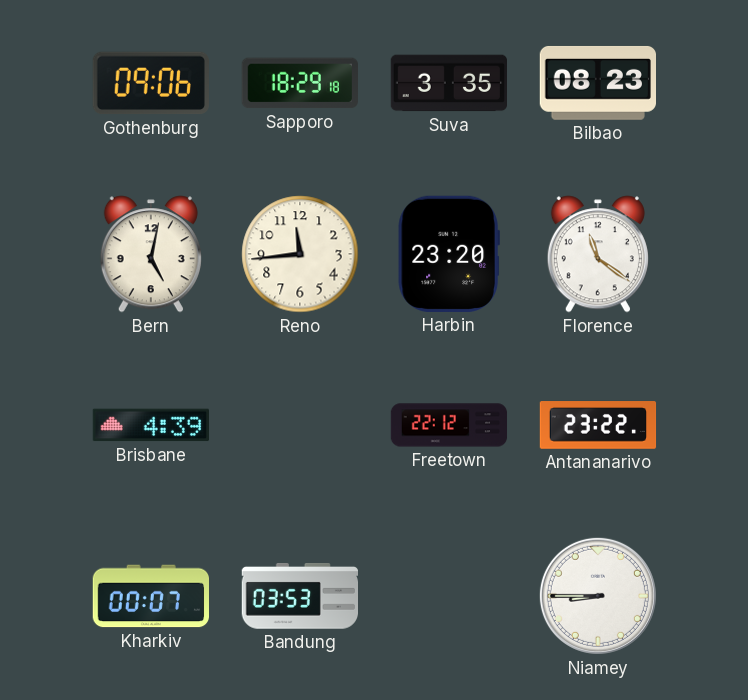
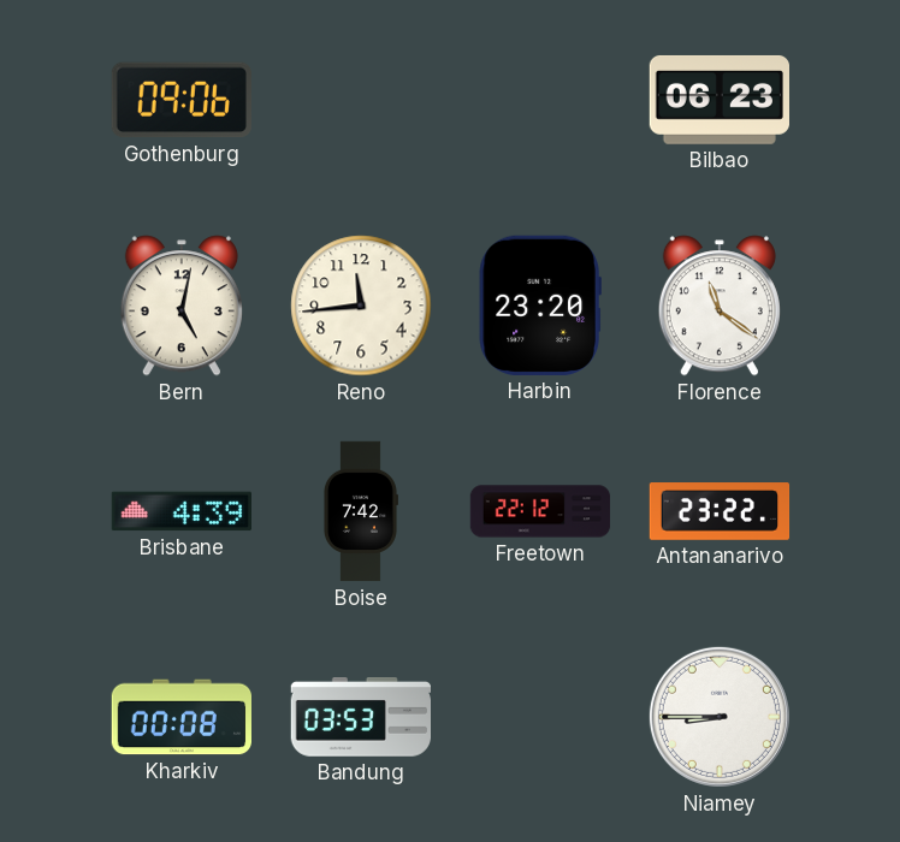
Sapporo: 18:29 -> none
Suva: 3:35 -> none
Bilbao: 08:23 -> 06:23
Boise: none -> 7:42
Kharkiv: 00:07 -> 00:08
